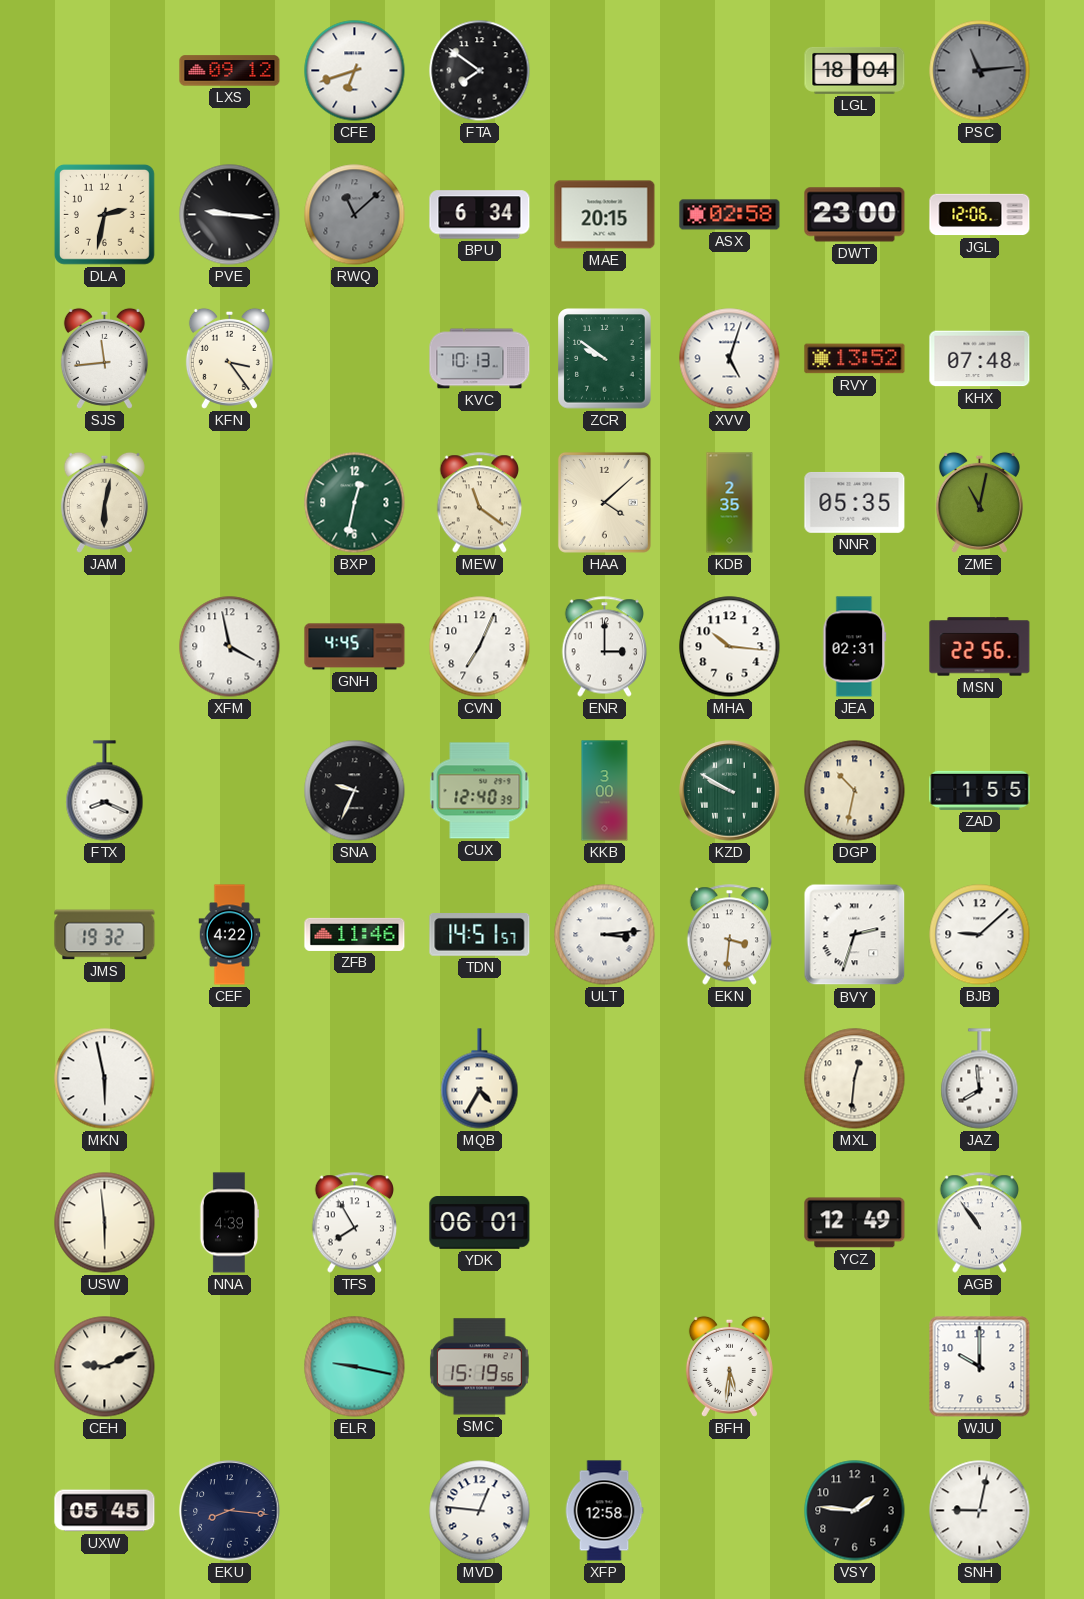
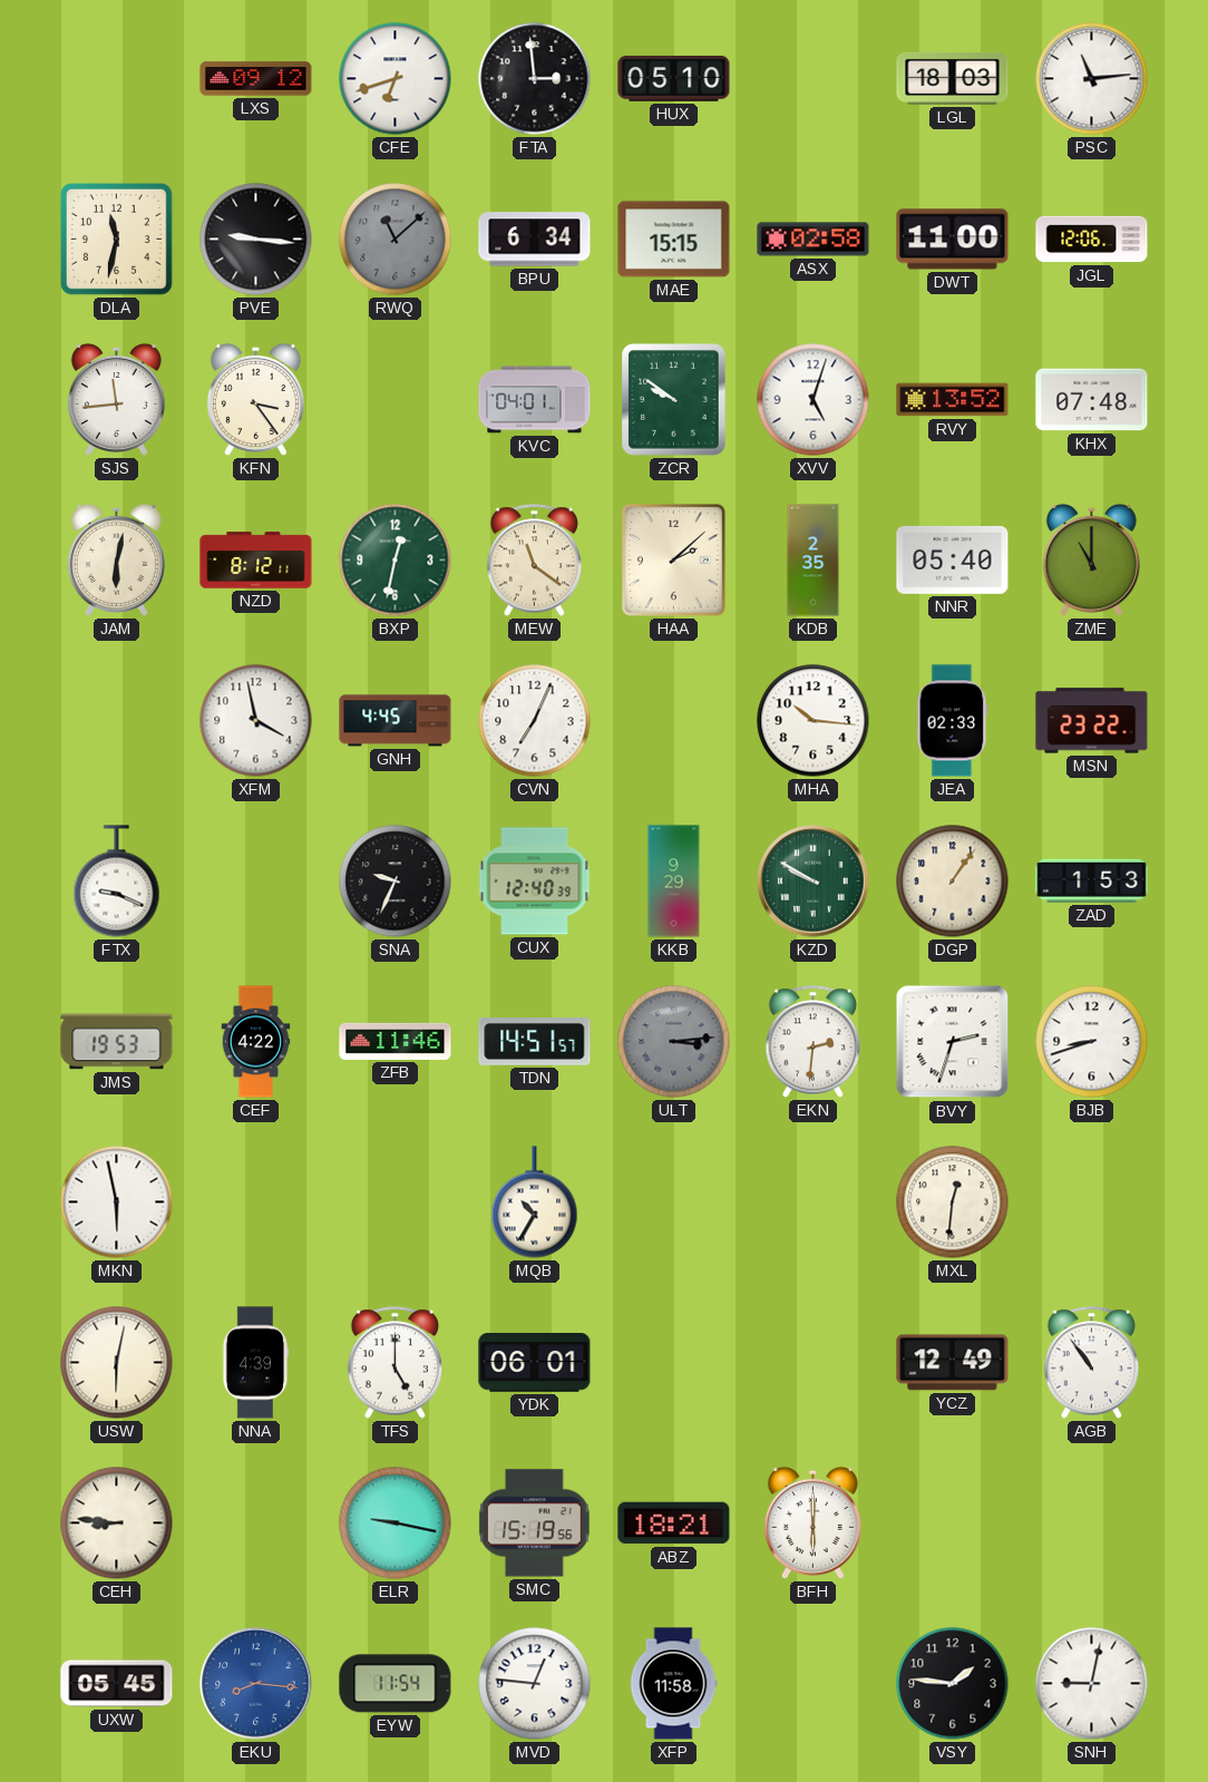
FTA: 7:51 -> 2:59
HUX: none -> 05:10
LGL: 18:04 -> 18:03
PSC dial: grey -> white
DLA: 2:32 -> 11:32
MAE: 20:15 -> 15:15
DWT: 23:00 -> 11:00
KVC: 10:13 -> 04:01
NZD: none -> 8:12
HAA: 4:08 -> 2:08
NNR: 05:35 -> 05:40
ZME: 11:02 -> 11:00
ENR: 3:00 -> none
JEA: 02:31 -> 02:33
MSN: 22:56 -> 23:22
FTX: 8:19 -> 9:19
KKB: 3:00 -> 9:29
DGP: 10:32 -> 1:06
ZAD: 1:55 -> 1:53
JMS: 19:32 -> 19:53
ULT dial: white -> grey
EKN: 3:31 -> 2:31
BJB: 9:08 -> 8:42
MQB: 4:35 -> 10:35
JAZ: 7:59 -> none
USW: 5:59 -> 6:02
TFS: 7:55 -> 5:00
CEH: 9:11 -> 8:46
ABZ: none -> 18:21
BFH: 5:31 -> 6:00
WJU: 10:00 -> none
EKU dial: navy -> blue
EYW: none -> 11:54
XFP: 12:58 -> 11:58
